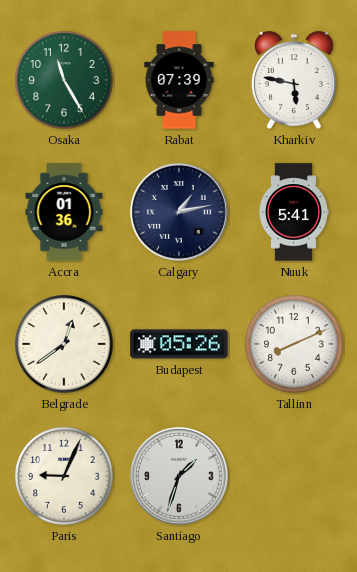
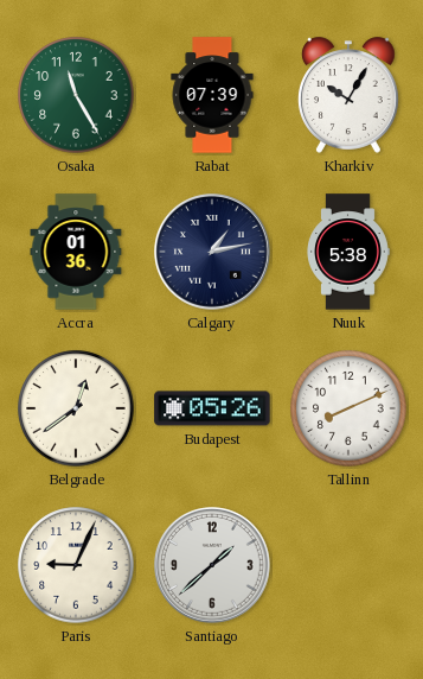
Kharkiv: 5:47 -> 10:05
Nuuk: 5:41 -> 5:38
Santiago: 1:33 -> 1:38
